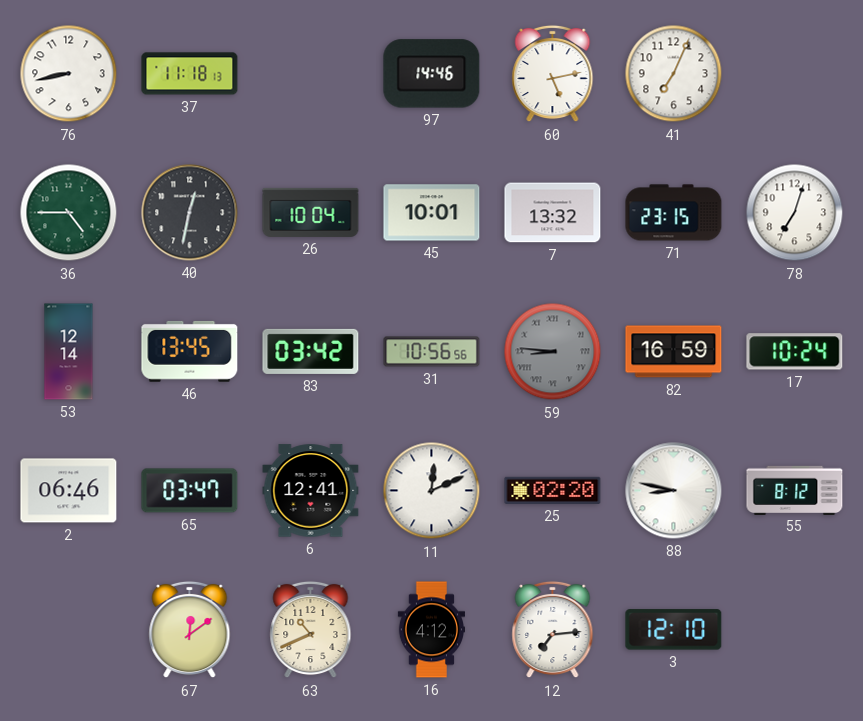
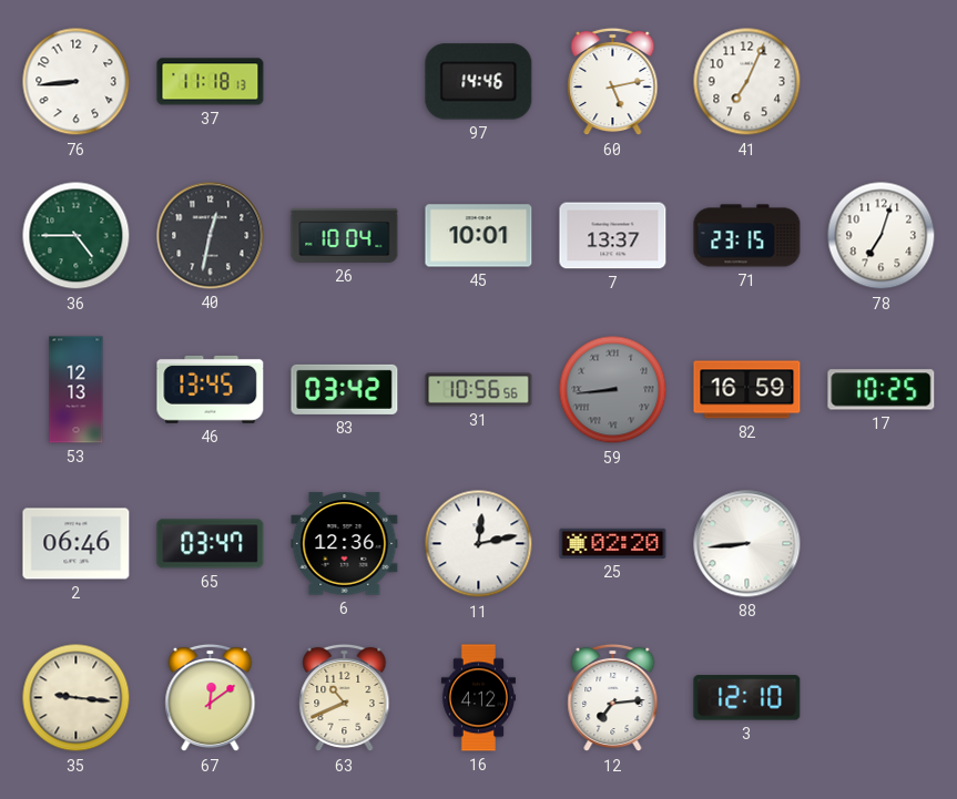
76: 8:43 -> 8:44
7: 13:32 -> 13:37
53: 12:14 -> 12:13
59: 8:46 -> 8:44
17: 10:24 -> 10:25
6: 12:41 -> 12:36
11: 12:11 -> 12:13
88: 8:47 -> 8:44
55: 8:12 -> none
35: none -> 9:16
